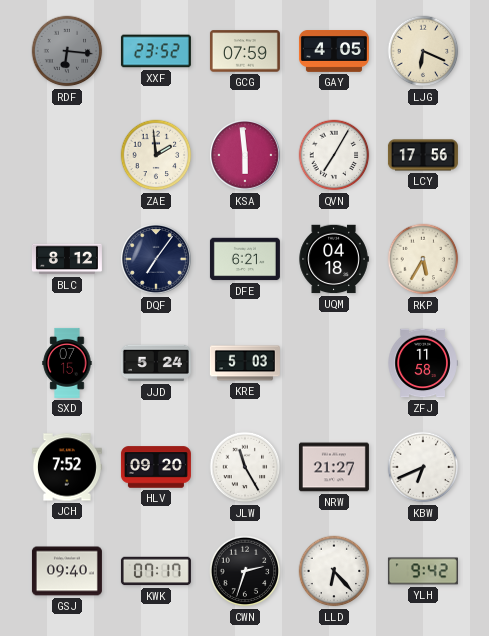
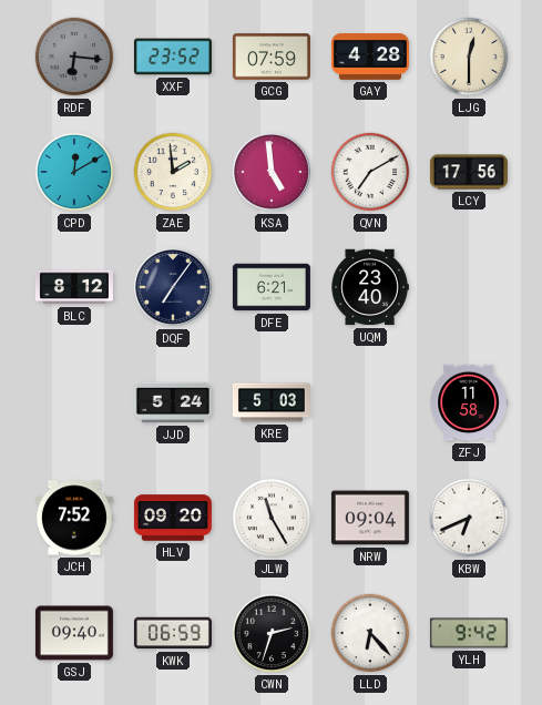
GAY: 4:05 -> 4:28
LJG: 6:19 -> 12:30
CPD: none -> 12:10
KSA: 5:59 -> 4:59
QVN: 7:05 -> 7:10
UQM: 04:18 -> 23:40
RKP: 5:35 -> none
SXD: 07:15 -> none
NRW: 21:27 -> 09:04
KWK: 07:17 -> 06:59
